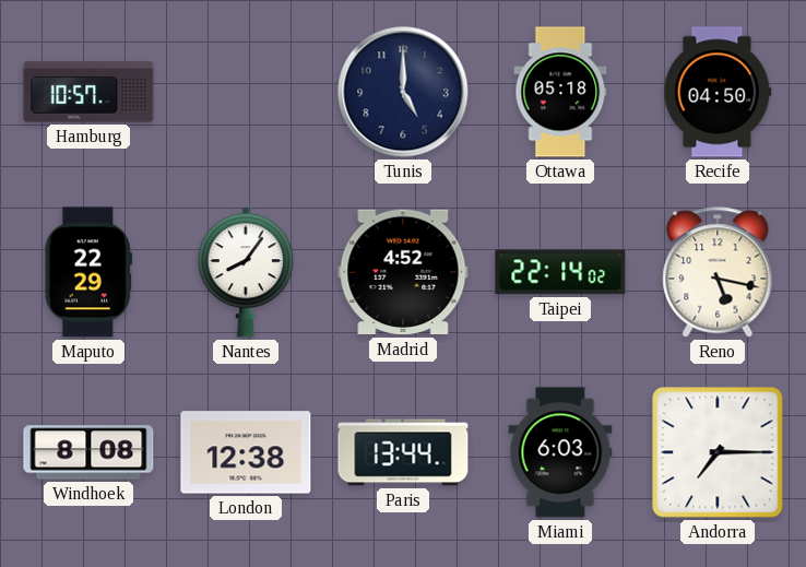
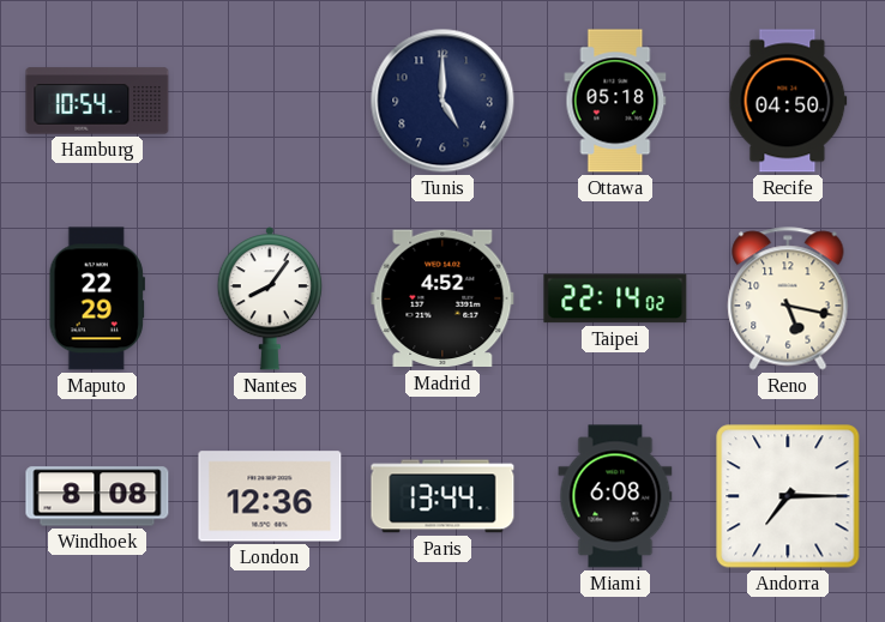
Hamburg: 10:57 -> 10:54
London: 12:38 -> 12:36
Miami: 6:03 -> 6:08
